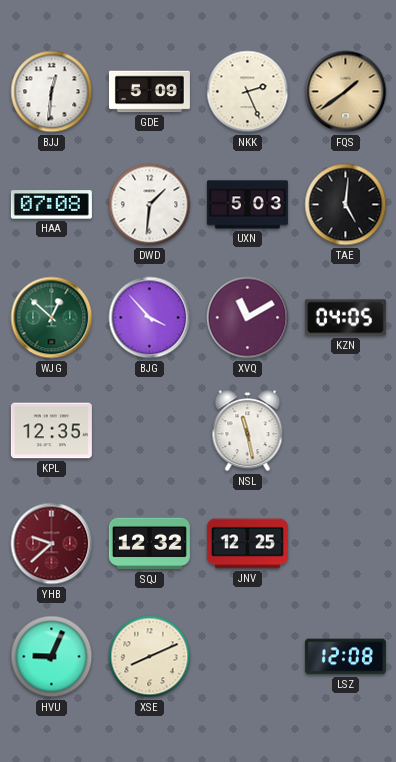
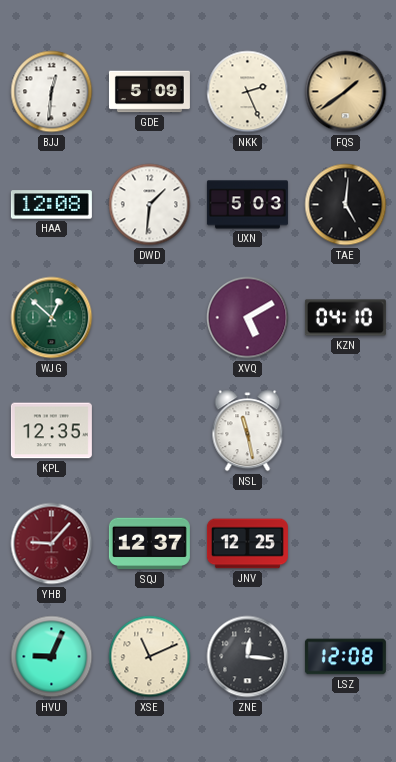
HAA: 07:08 -> 12:08
BJG: 3:53 -> none
XVQ: 11:10 -> 5:10
KZN: 04:05 -> 04:10
YHB: 9:38 -> 9:07
SQJ: 12:32 -> 12:37
XSE: 8:11 -> 11:11
ZNE: none -> 12:16
